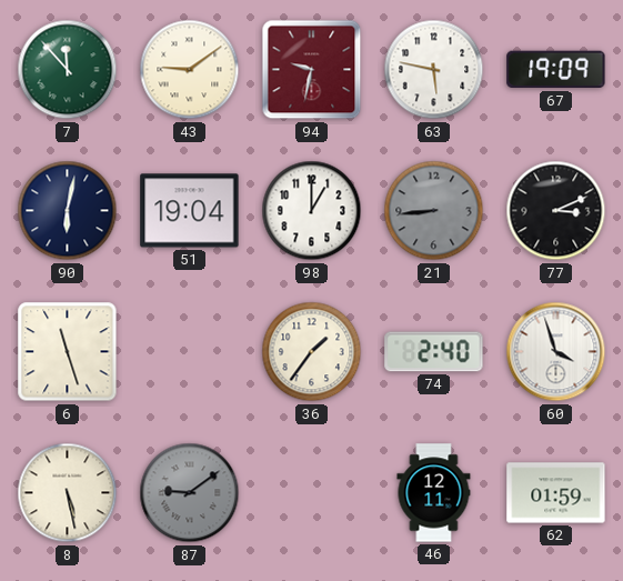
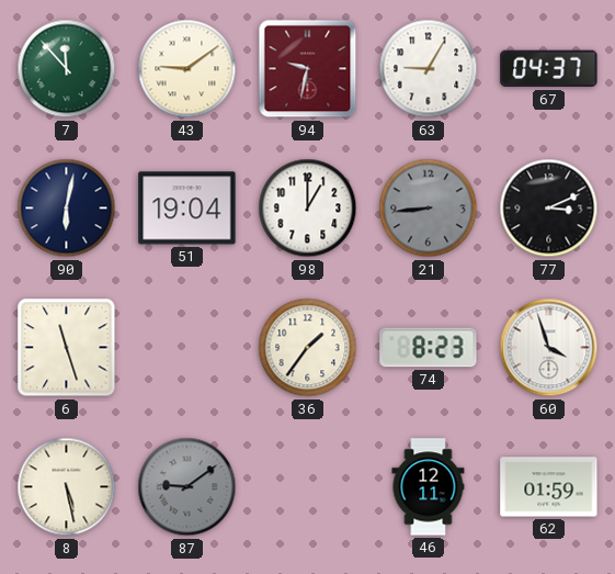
63: 5:47 -> 9:05
67: 19:09 -> 04:37
74: 2:40 -> 8:23
